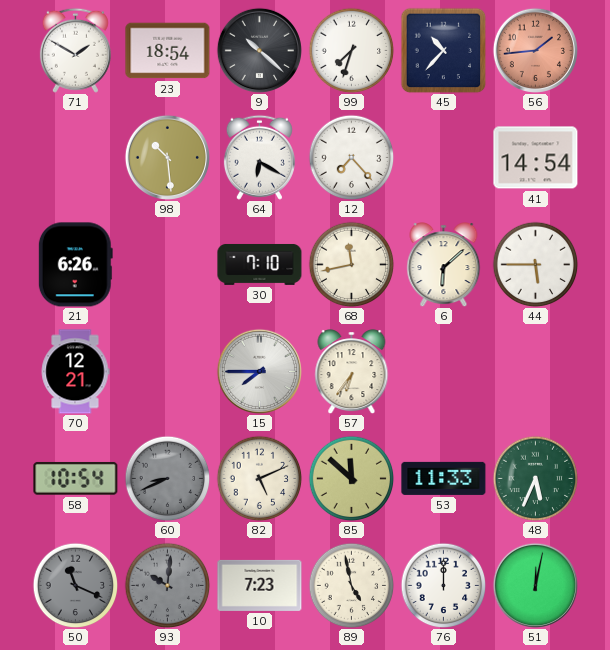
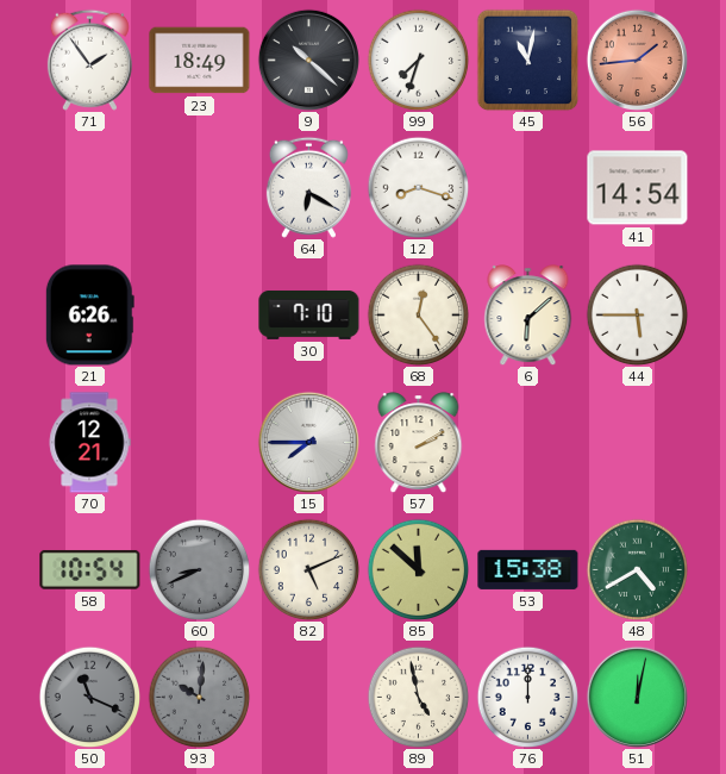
71: 1:50 -> 1:54
23: 18:54 -> 18:49
45: 10:37 -> 11:02
98: 10:29 -> none
12: 7:23 -> 8:18
68: 11:43 -> 12:24
57: 6:36 -> 2:10
53: 11:33 -> 15:38
48: 5:34 -> 4:40
10: 7:23 -> none
